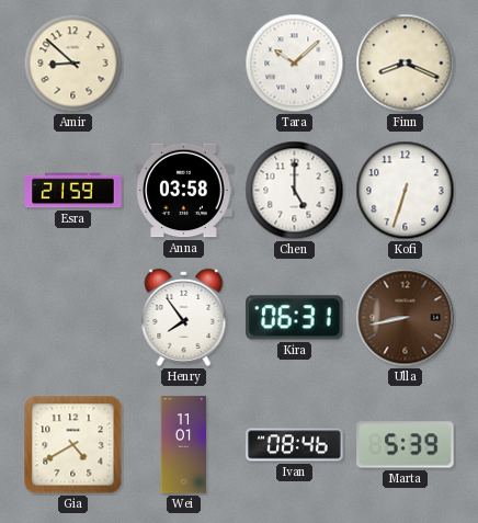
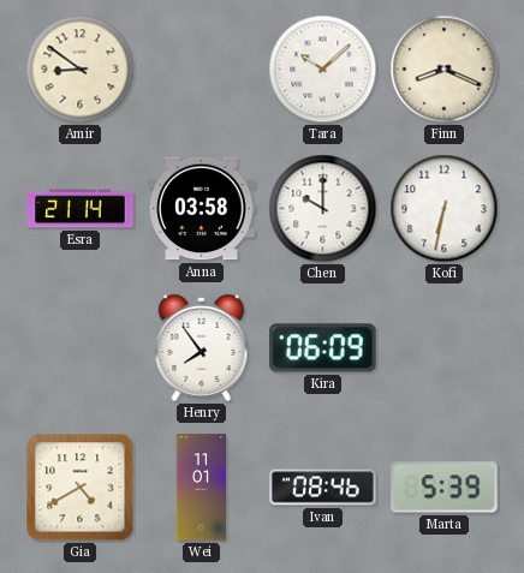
Amir: 8:52 -> 8:51
Esra: 21:59 -> 21:14
Chen: 5:00 -> 10:00
Kofi: 6:33 -> 6:32
Kira: 06:31 -> 06:09
Ulla: 8:43 -> none
